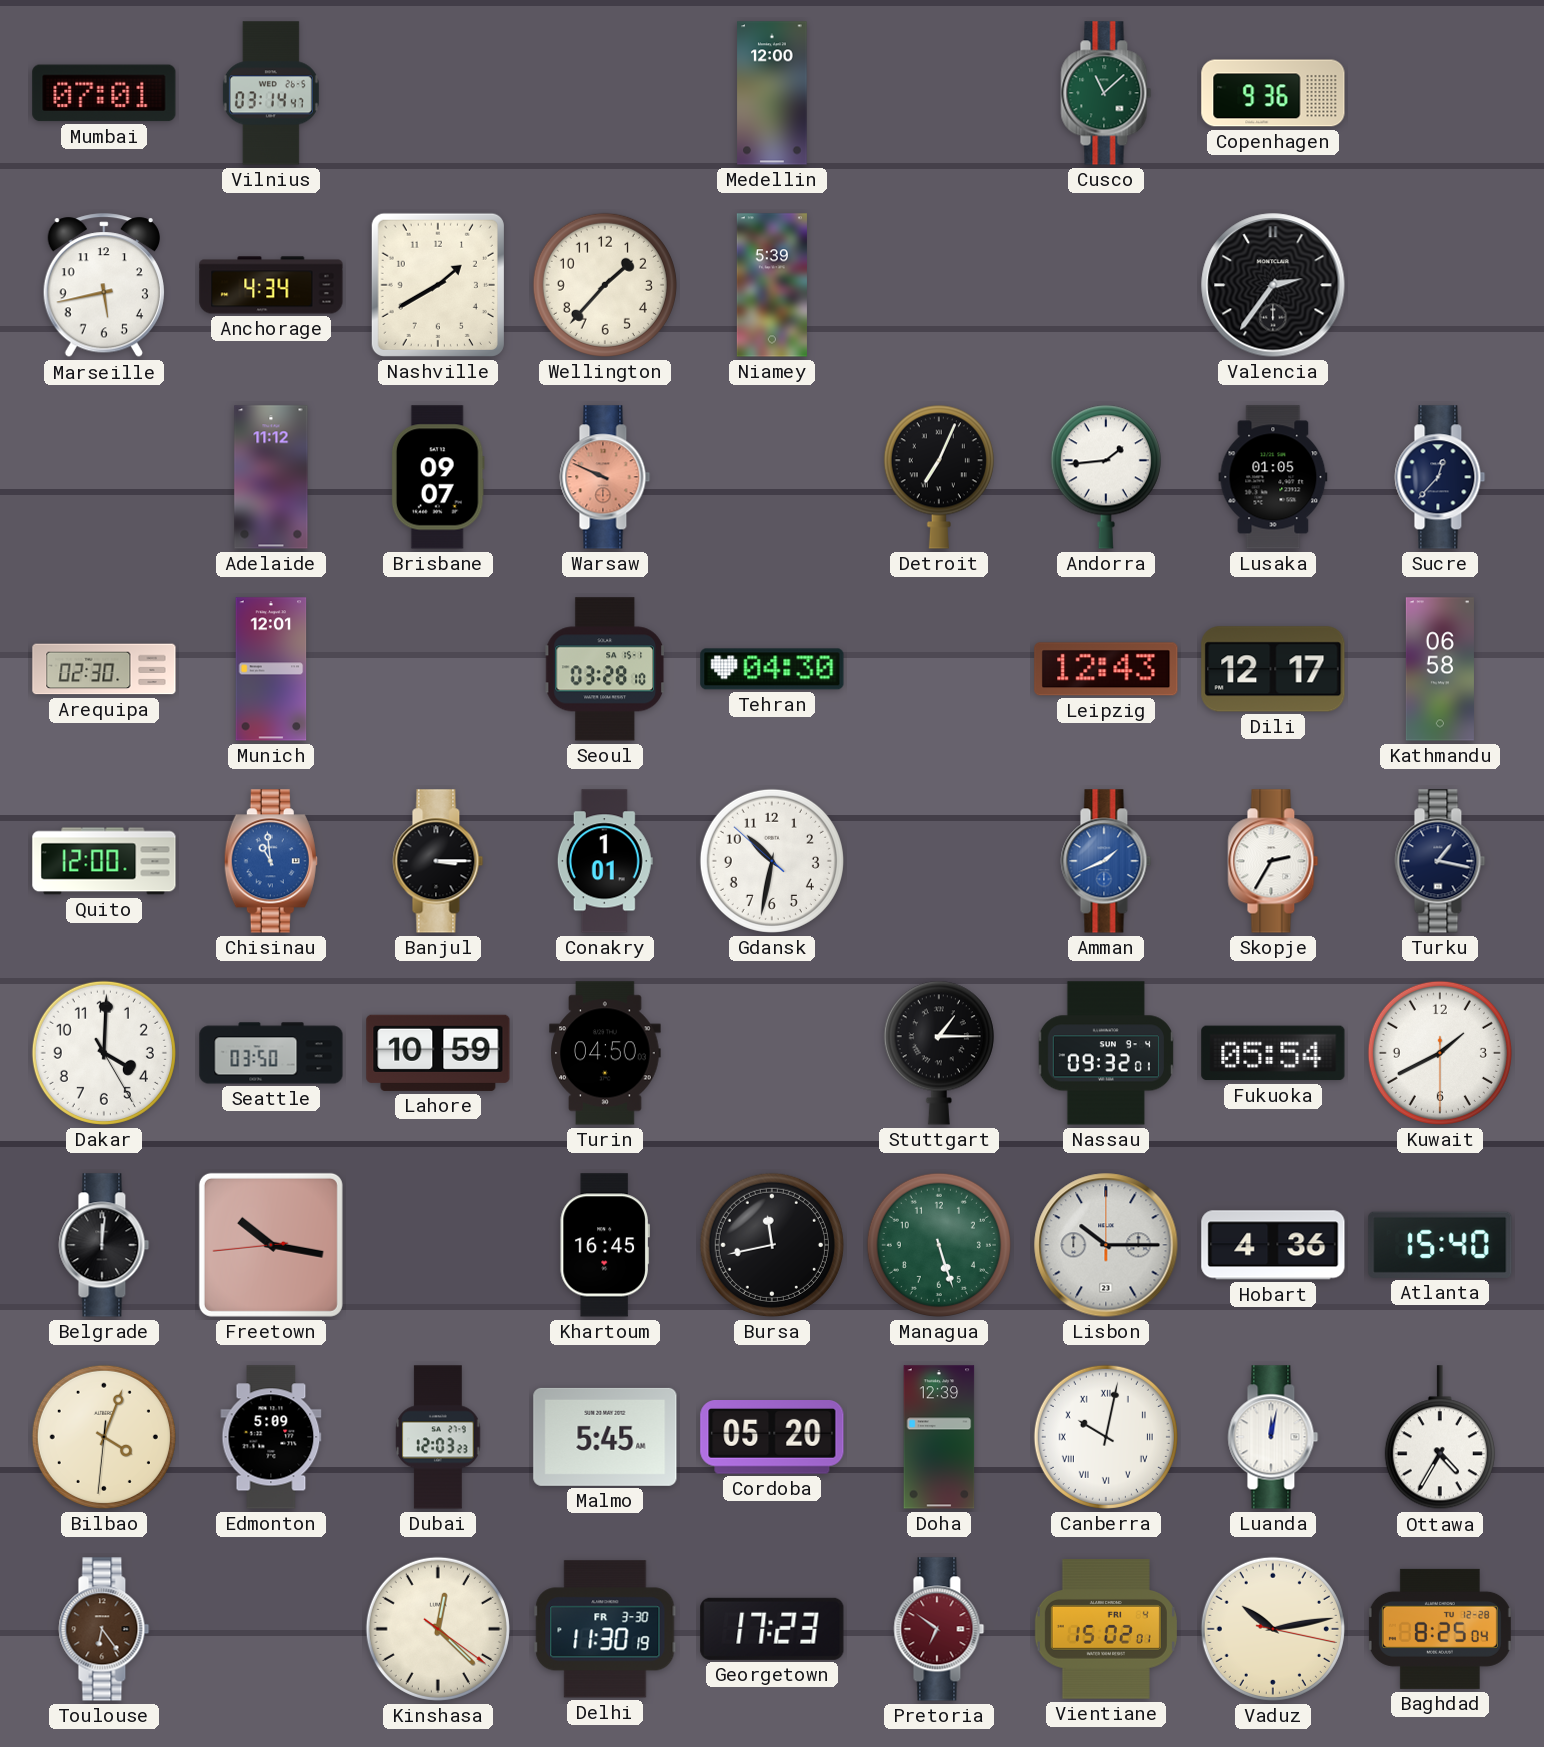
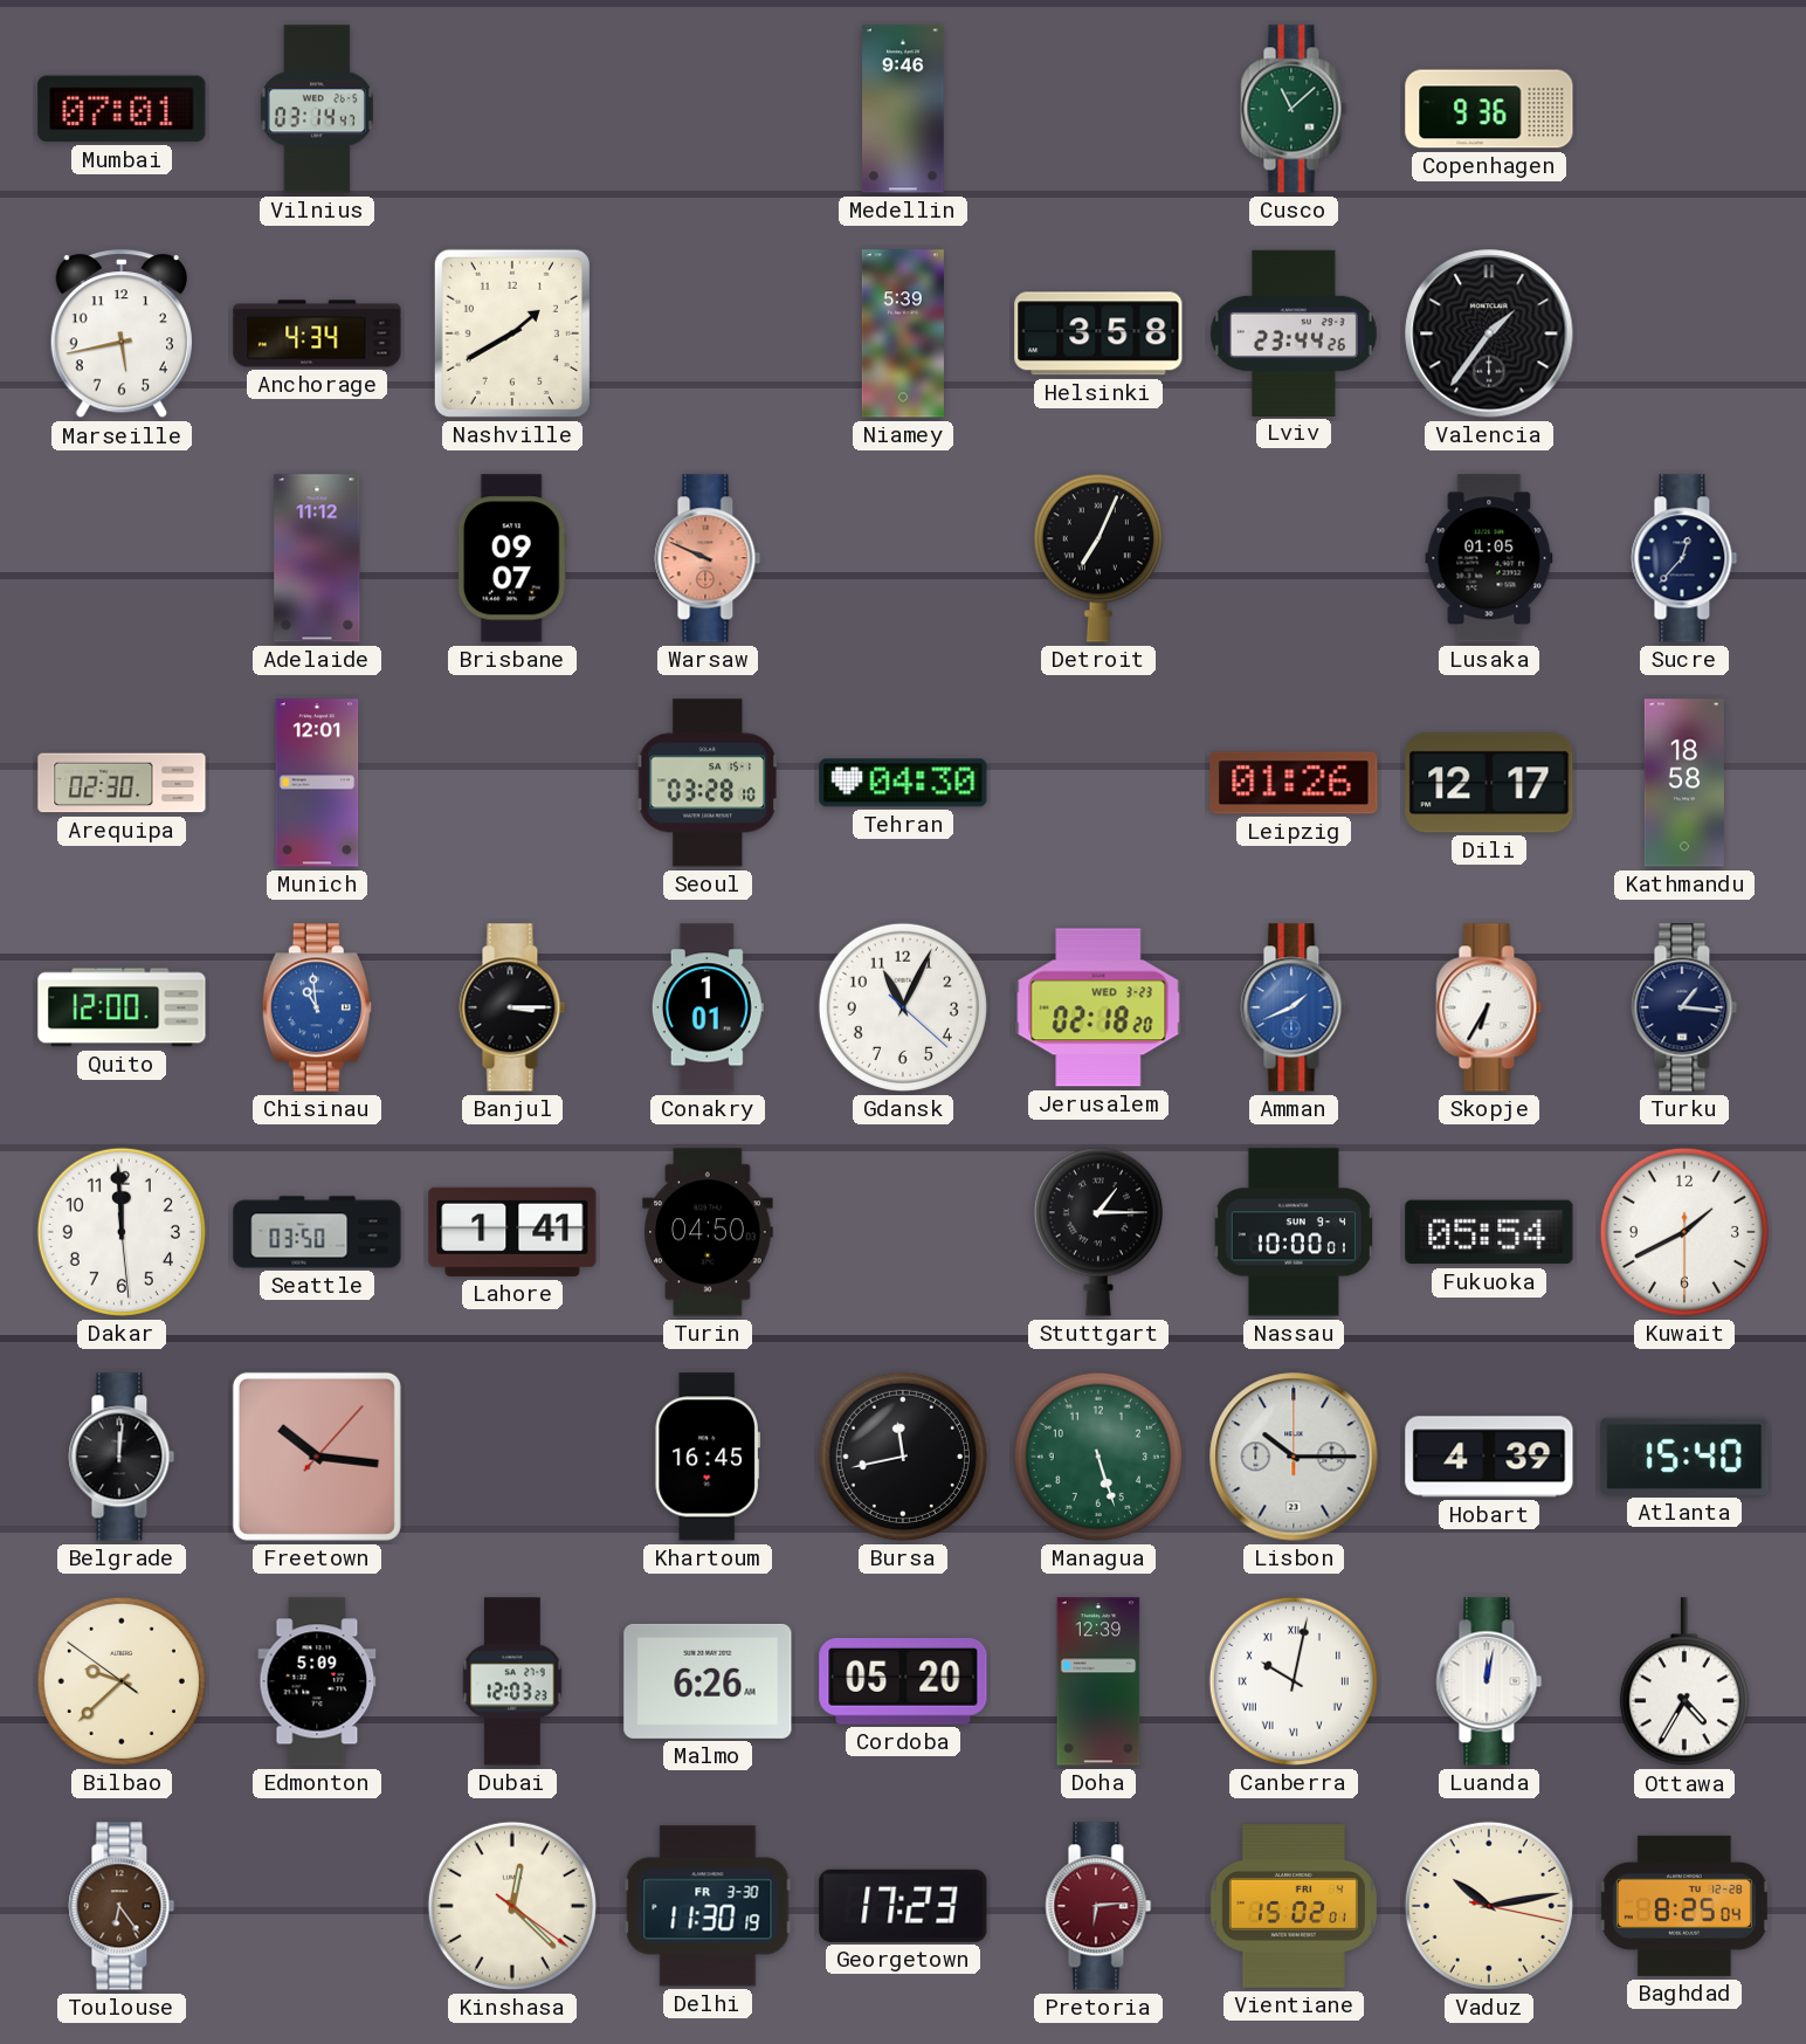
Medellin: 12:00 -> 9:46
Wellington: 1:37 -> none
Helsinki: none -> 3:58
Lviv: none -> 23:44
Valencia: 2:36 -> 1:36
Andorra: 1:44 -> none
Leipzig: 12:43 -> 01:26
Kathmandu: 06:58 -> 18:58
Gdansk: 10:31 -> 11:04
Jerusalem: none -> 02:18
Skopje: 2:35 -> 6:35
Turku: 1:17 -> 1:16
Dakar: 4:00 -> 11:59
Lahore: 10:59 -> 1:41
Nassau: 09:32 -> 10:00
Freetown: 10:16:44 -> 10:16:07
Hobart: 4:36 -> 4:39
Bilbao: 4:03 -> 9:37
Malmo: 5:45 -> 6:26
Pretoria: 6:51 -> 6:14
